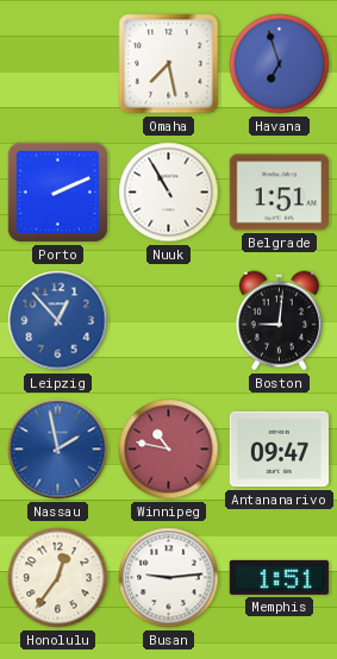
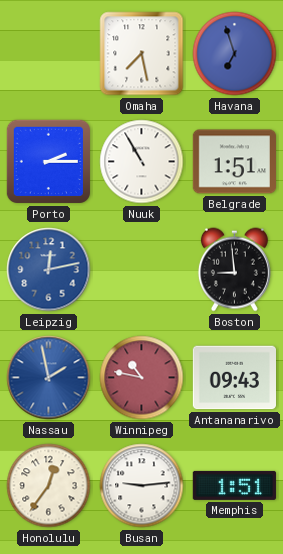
Porto: 2:11 -> 2:15
Leipzig: 12:53 -> 12:13
Boston: 9:01 -> 8:59
Antananarivo: 09:47 -> 09:43
